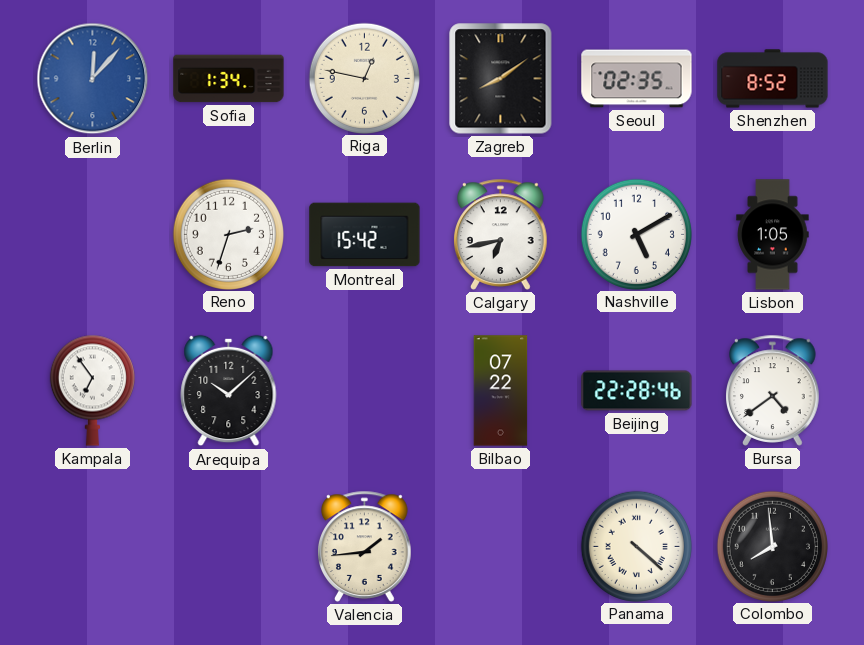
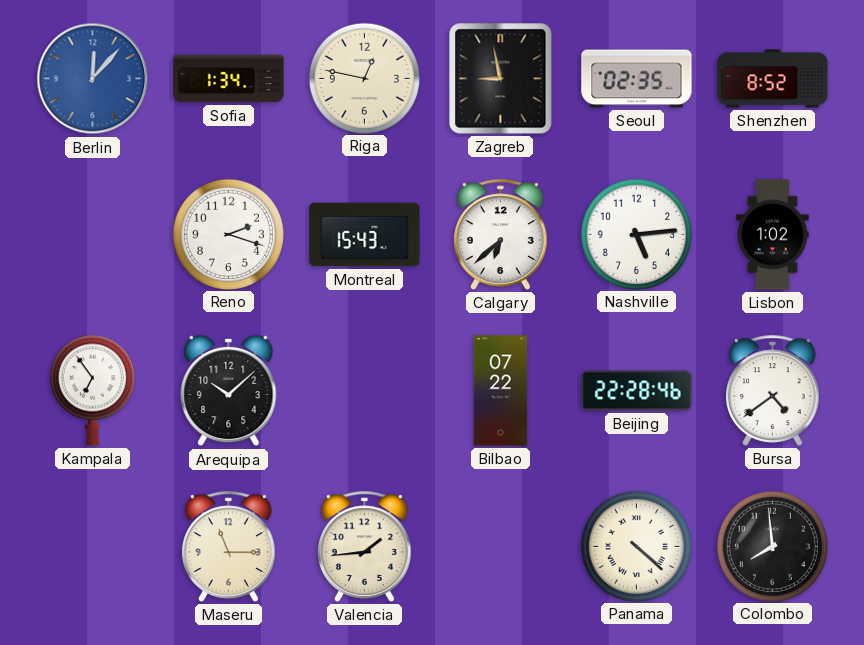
Zagreb: 8:09 -> 8:58
Reno: 2:33 -> 2:18
Montreal: 15:42 -> 15:43
Calgary: 6:43 -> 6:38
Nashville: 5:10 -> 5:14
Lisbon: 1:05 -> 1:02
Maseru: none -> 11:15
